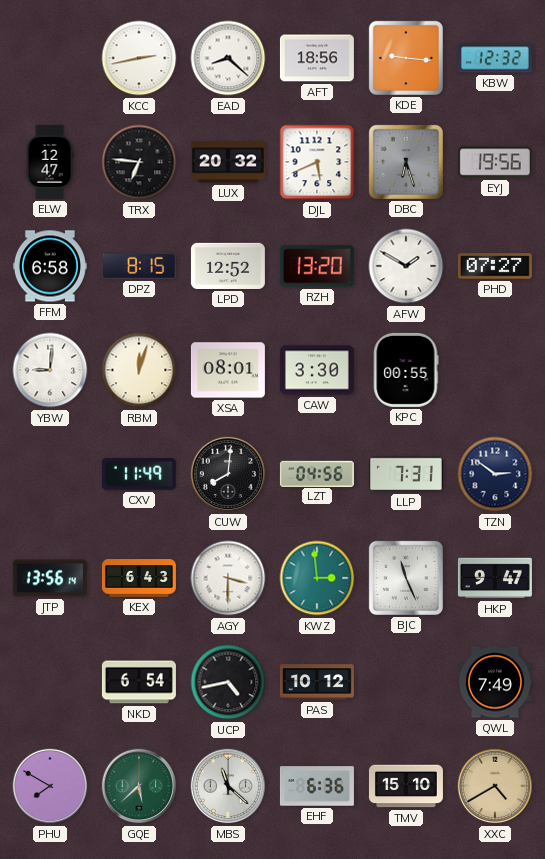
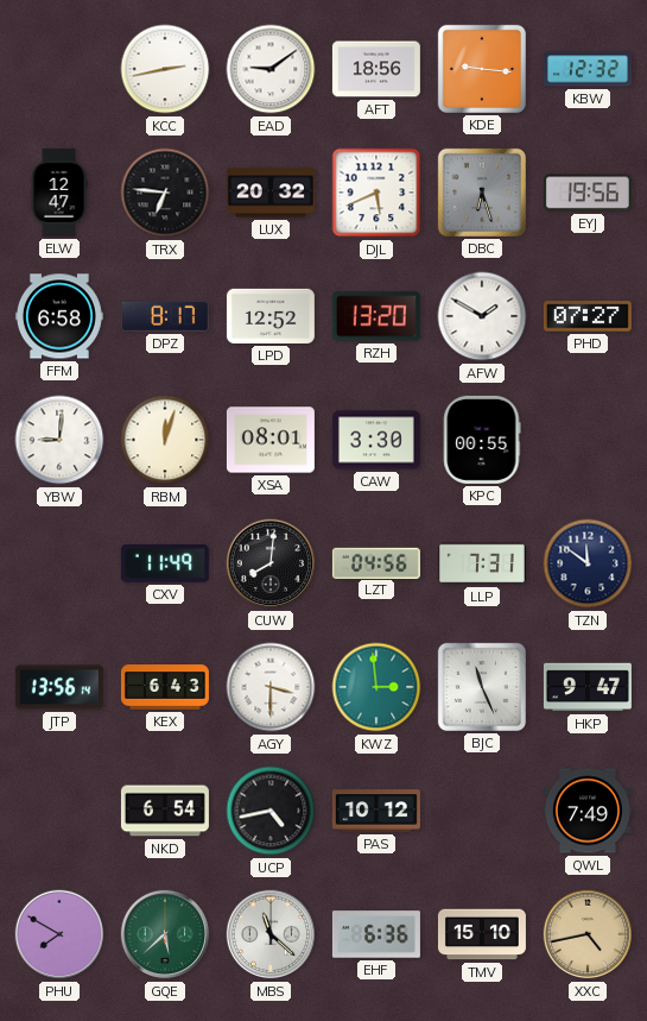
EAD: 8:22 -> 9:09
DPZ: 8:15 -> 8:17
TZN: 2:51 -> 11:51
XXC: 4:40 -> 4:43
